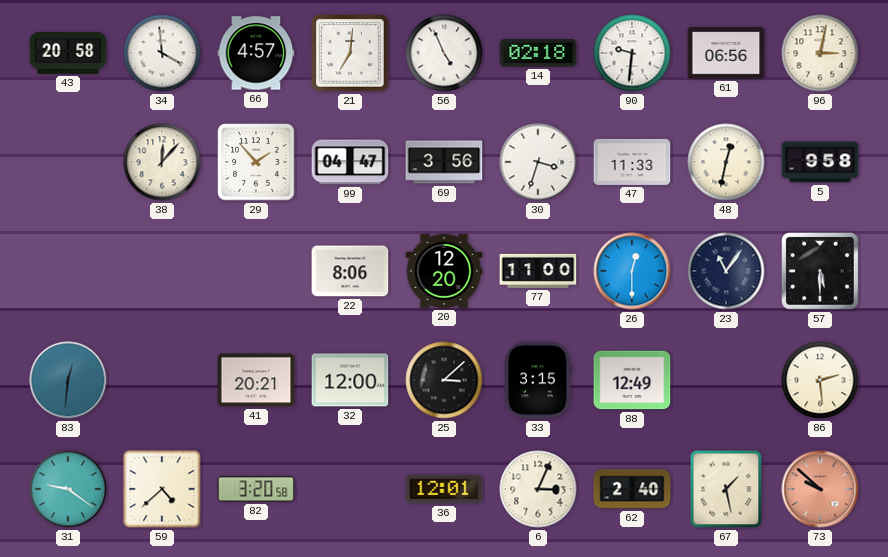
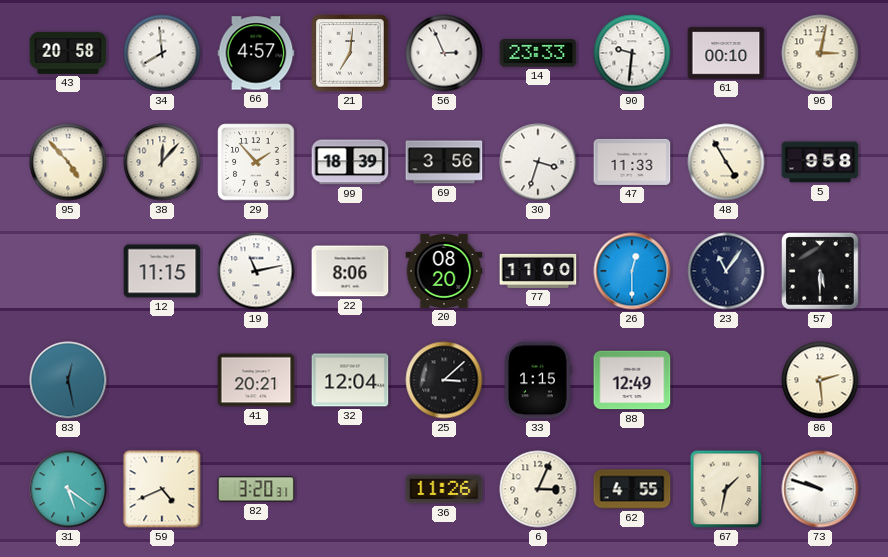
34: 3:59 -> 7:59
56: 4:56 -> 2:56
14: 02:18 -> 23:33
61: 06:56 -> 00:10
95: none -> 4:53
99: 04:47 -> 18:39
48: 12:32 -> 4:55
12: none -> 11:15
19: none -> 11:13
20: 12:20 -> 08:20
83: 12:31 -> 12:28
32: 12:00 -> 12:04
33: 3:15 -> 1:15
31: 9:21 -> 5:21
59: 4:38 -> 4:41
82: 3:20:58 -> 3:20:31
36: 12:01 -> 11:26
62: 2:40 -> 4:55
67: 1:28 -> 1:32
73: 9:52 -> 9:48
73 dial: salmon -> white
